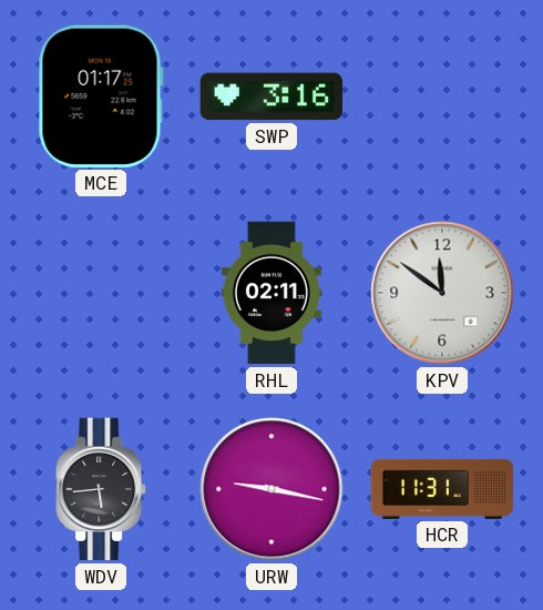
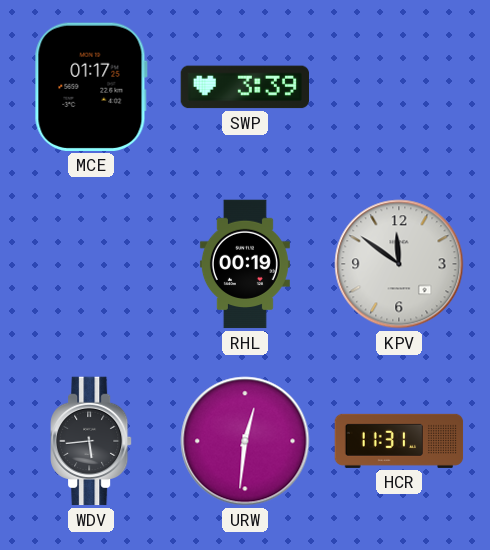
SWP: 3:16 -> 3:39
RHL: 02:11 -> 00:19
URW: 9:17 -> 12:31
